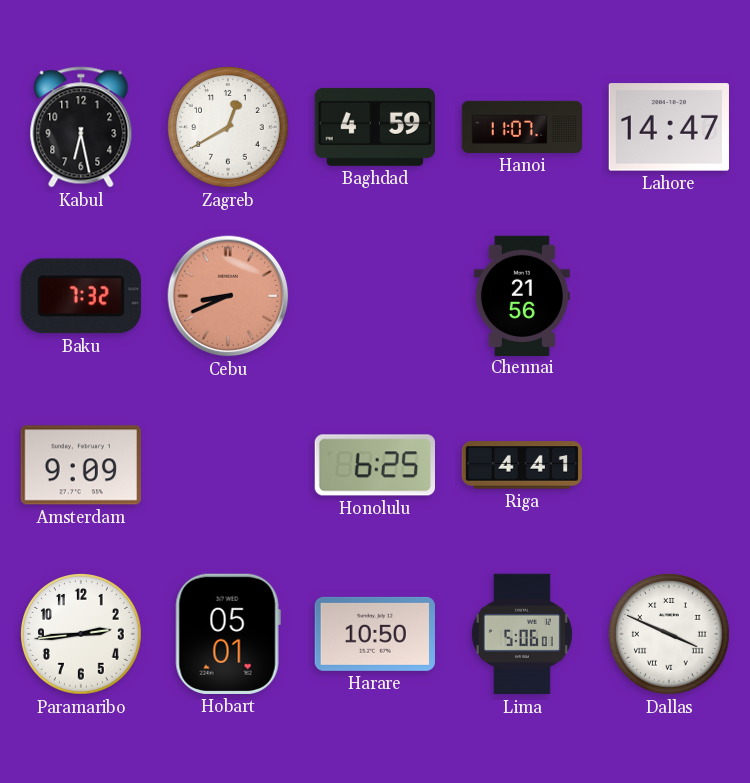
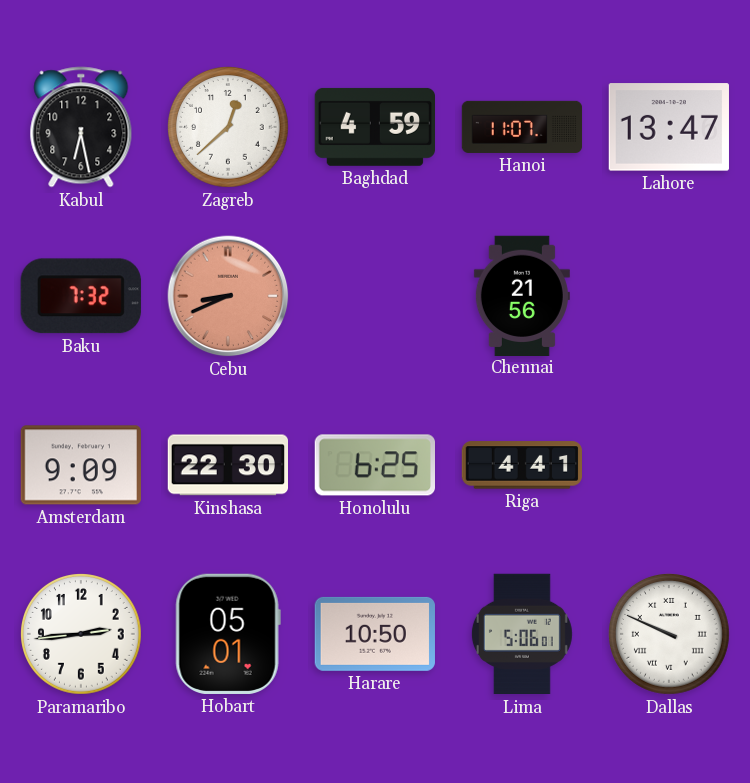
Zagreb: 12:40 -> 12:38
Lahore: 14:47 -> 13:47
Kinshasa: none -> 22:30
Dallas: 3:49 -> 9:49
